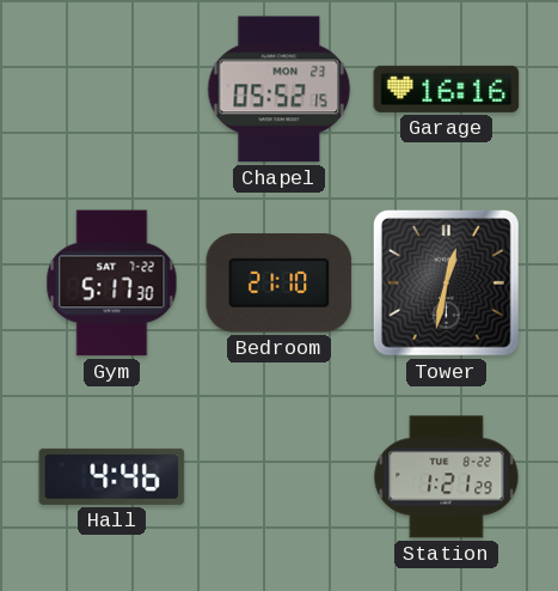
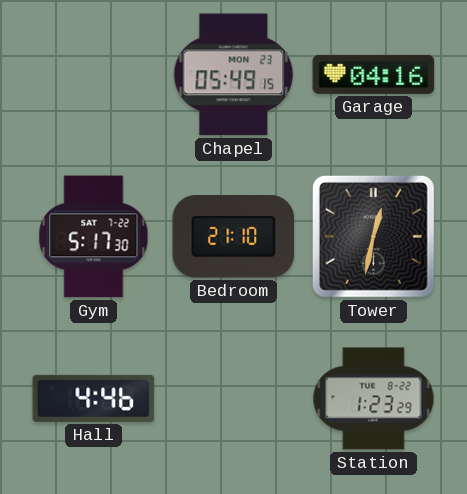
Chapel: 05:52 -> 05:49
Garage: 16:16 -> 04:16
Station: 1:21 -> 1:23
